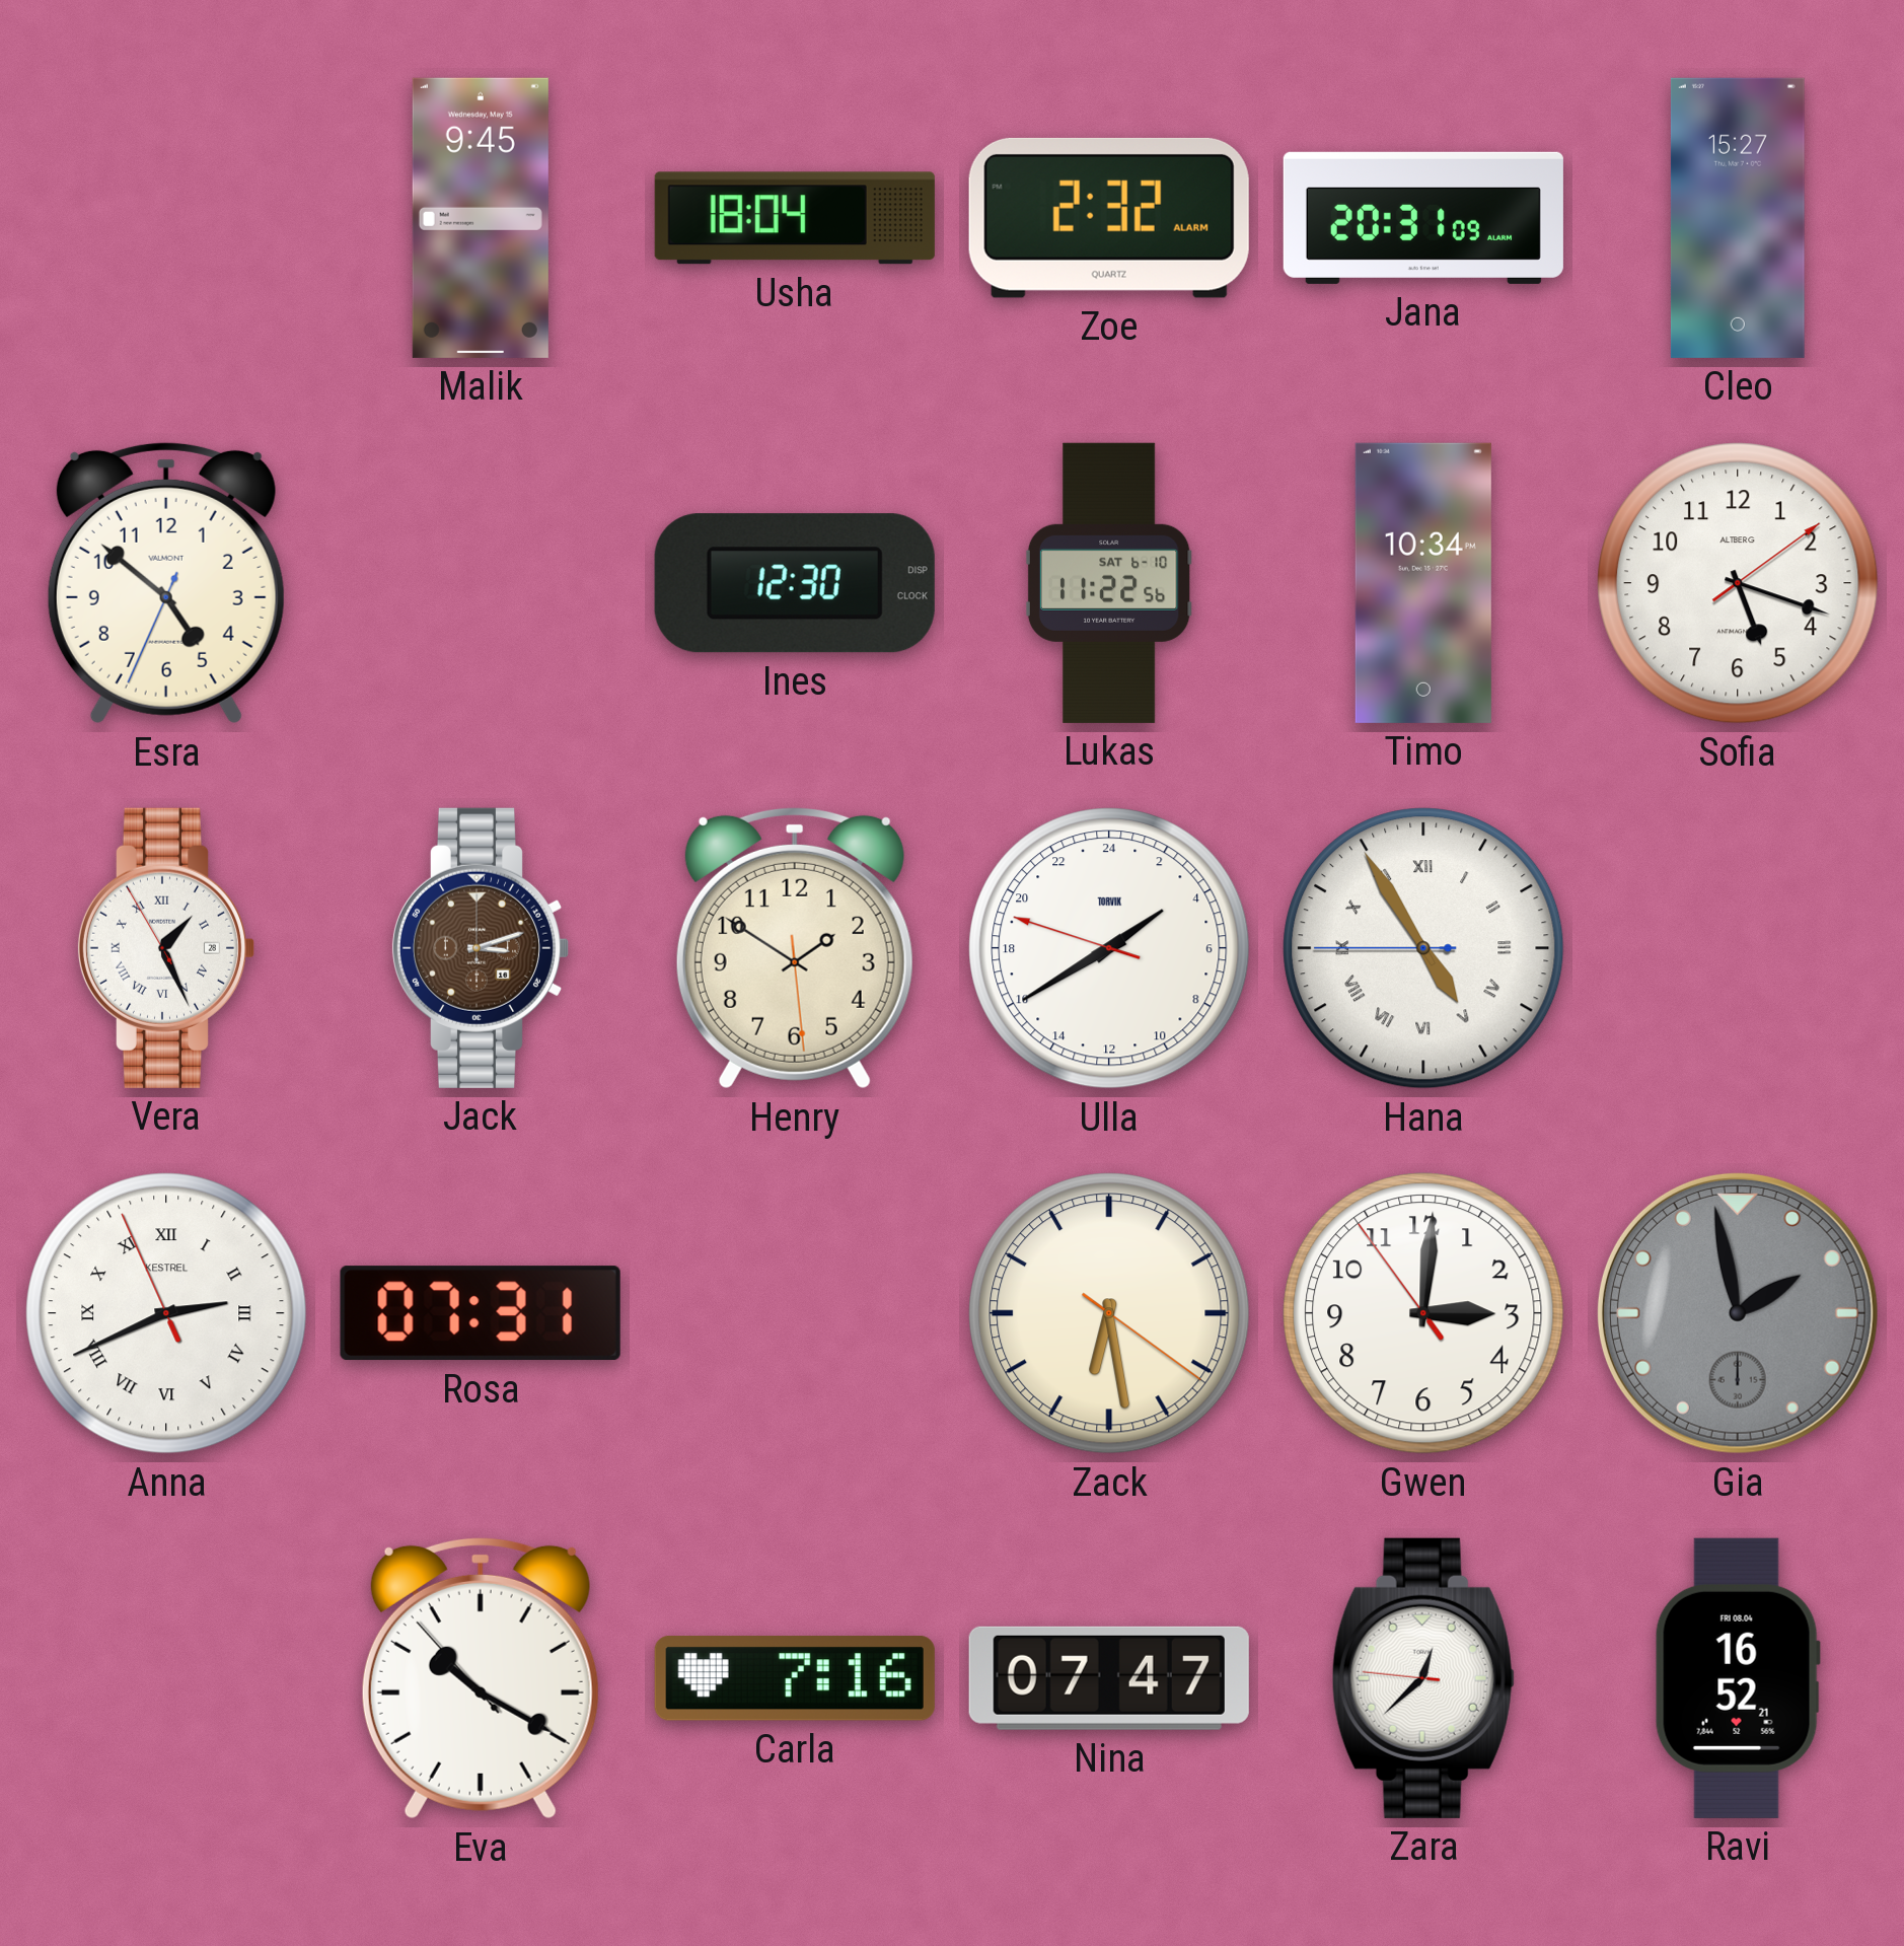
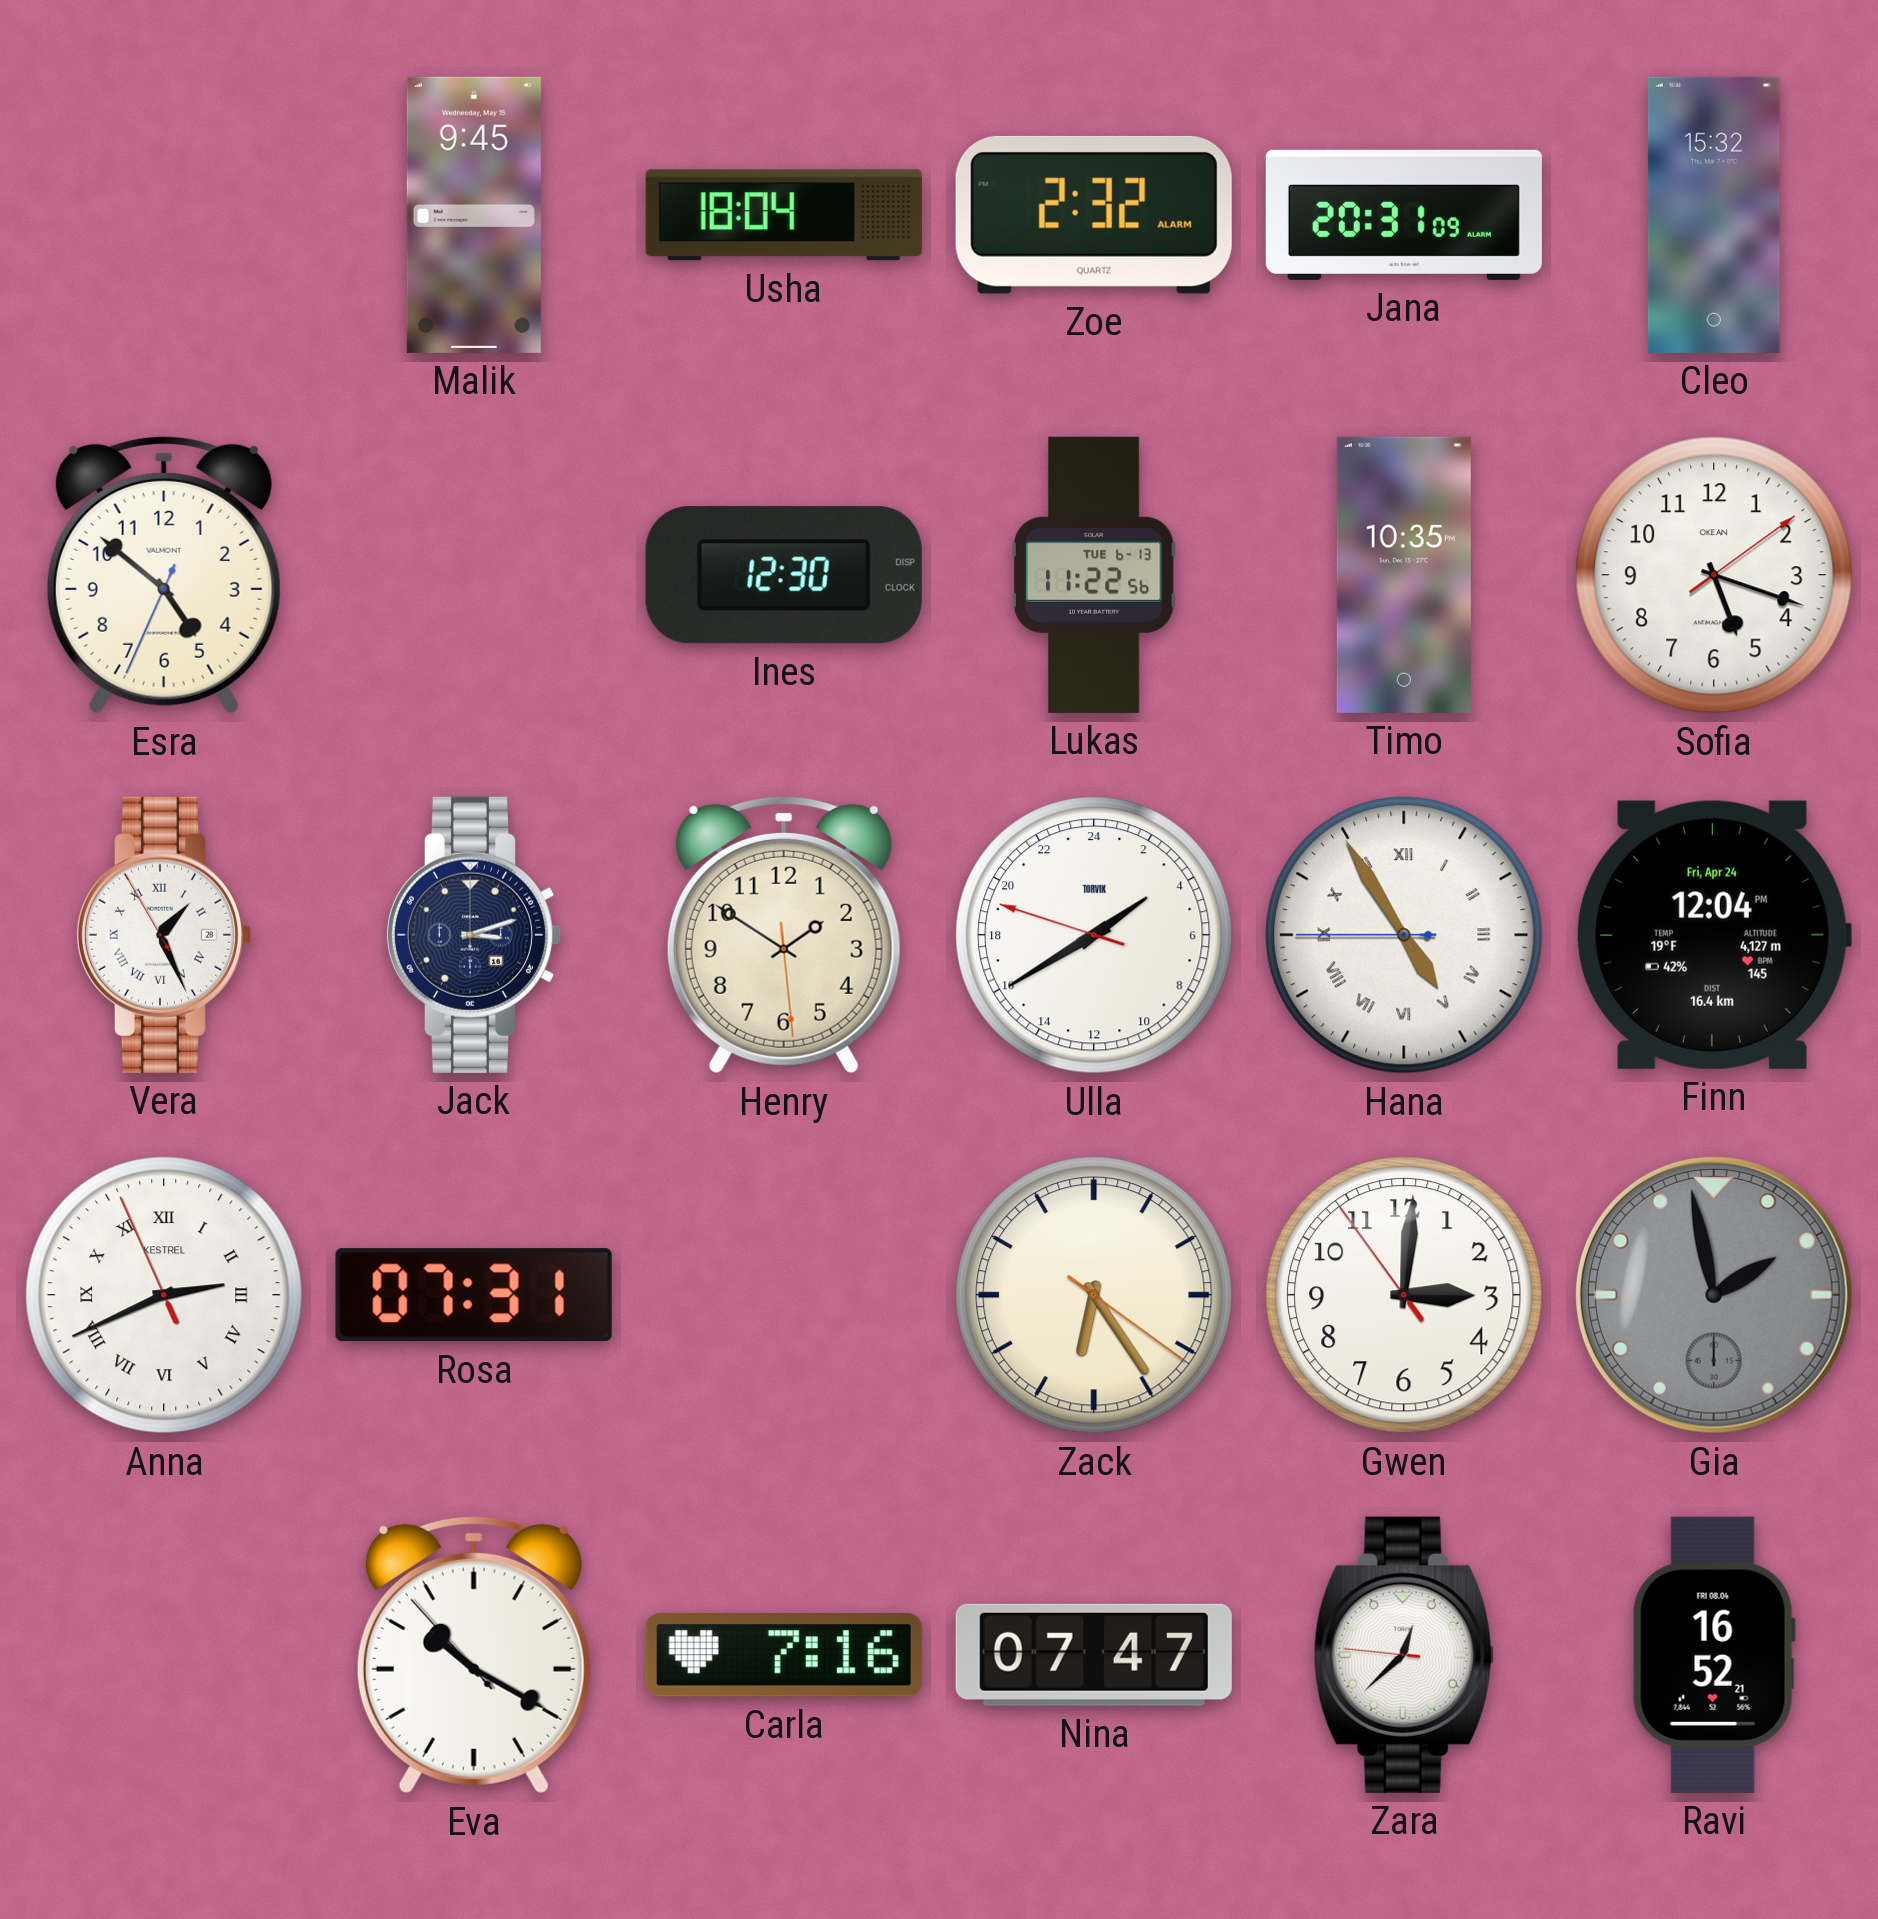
Cleo: 15:27 -> 15:32
Lukas date: SAT 6-10 -> TUE 6-13
Timo: 10:34 -> 10:35
Sofia brand: ALTBERG -> OKEAN
Jack dial: brown -> navy
Finn: none -> 12:04
Zack: 6:28 -> 6:24
